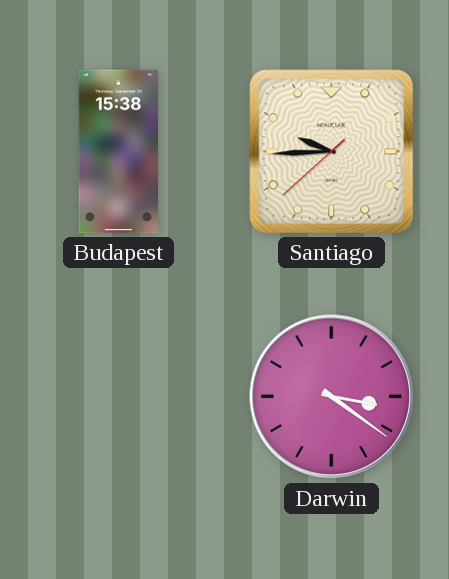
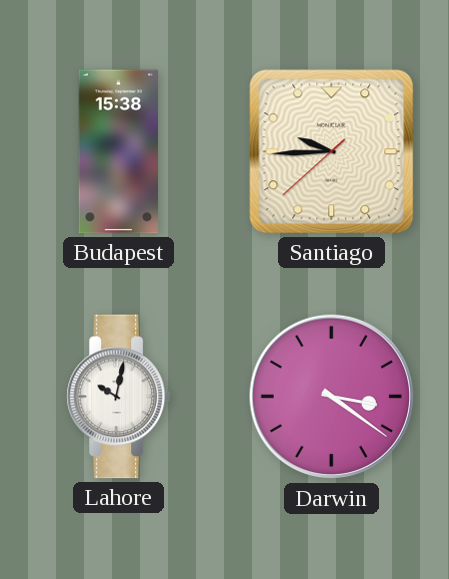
Lahore: none -> 10:02
